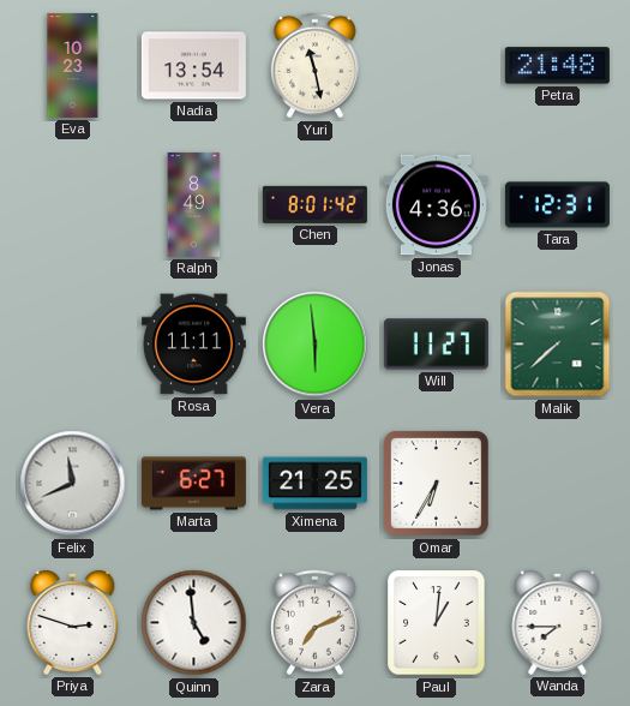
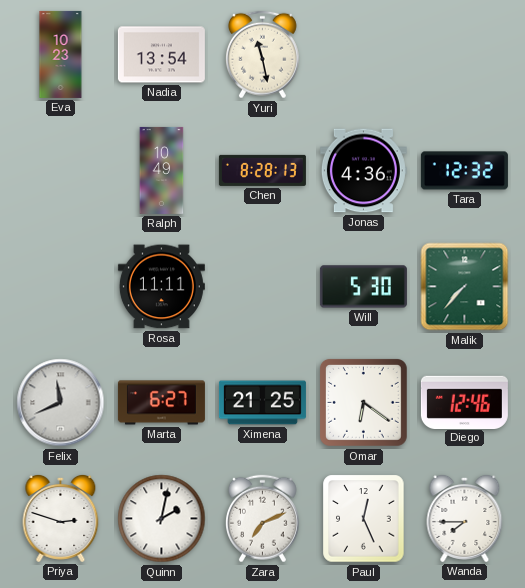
Petra: 21:48 -> none
Ralph: 8:49 -> 10:49
Chen: 8:01 -> 8:28
Tara: 12:31 -> 12:32
Vera: 5:59 -> none
Will: 11:27 -> 5:30
Malik: 7:38 -> 7:37
Omar: 6:35 -> 6:21
Diego: none -> 12:46
Quinn: 4:59 -> 2:02
Paul: 1:01 -> 12:26
